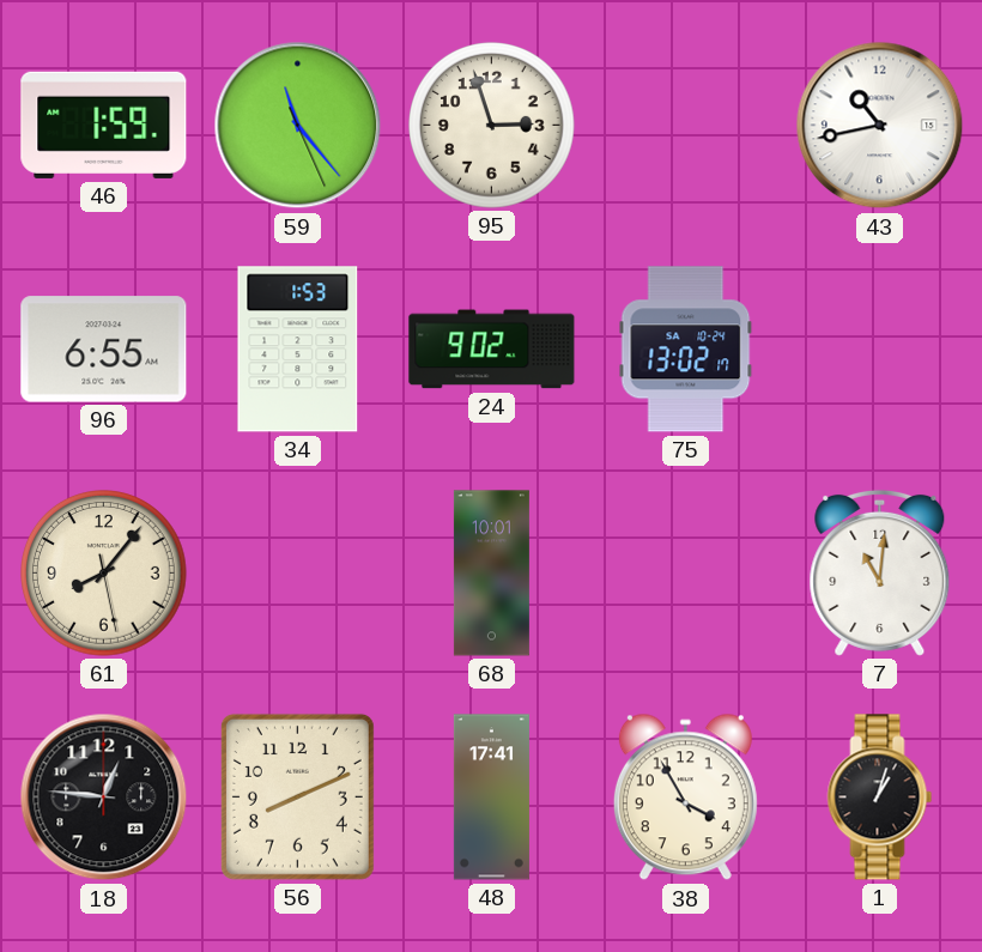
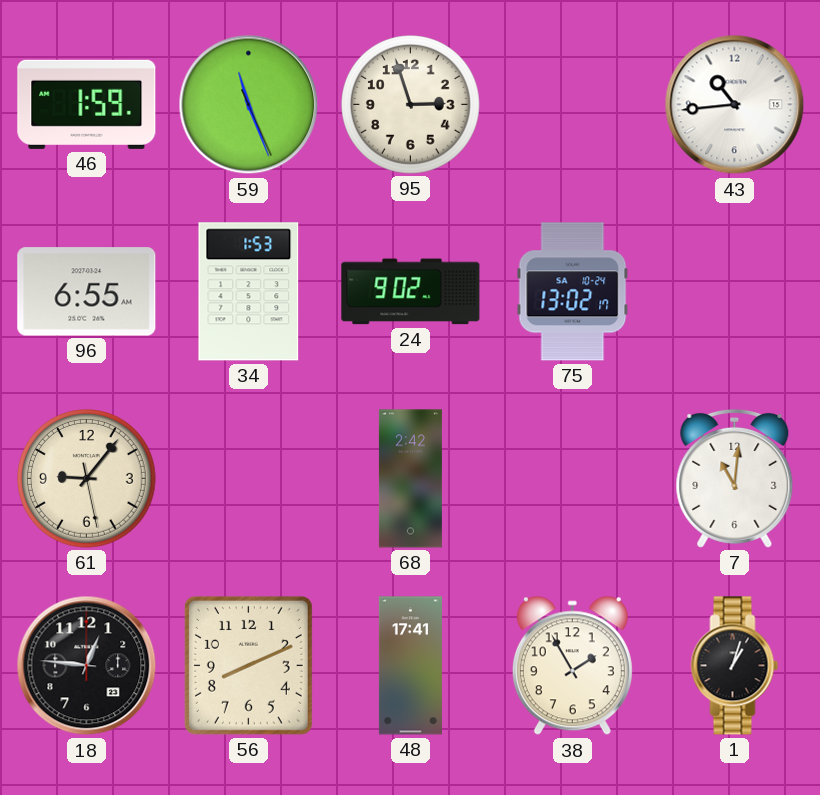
59: 11:23 -> 11:26
43: 10:43 -> 10:44
61: 8:06 -> 9:06
68: 10:01 -> 2:42
38: 3:55 -> 1:55
